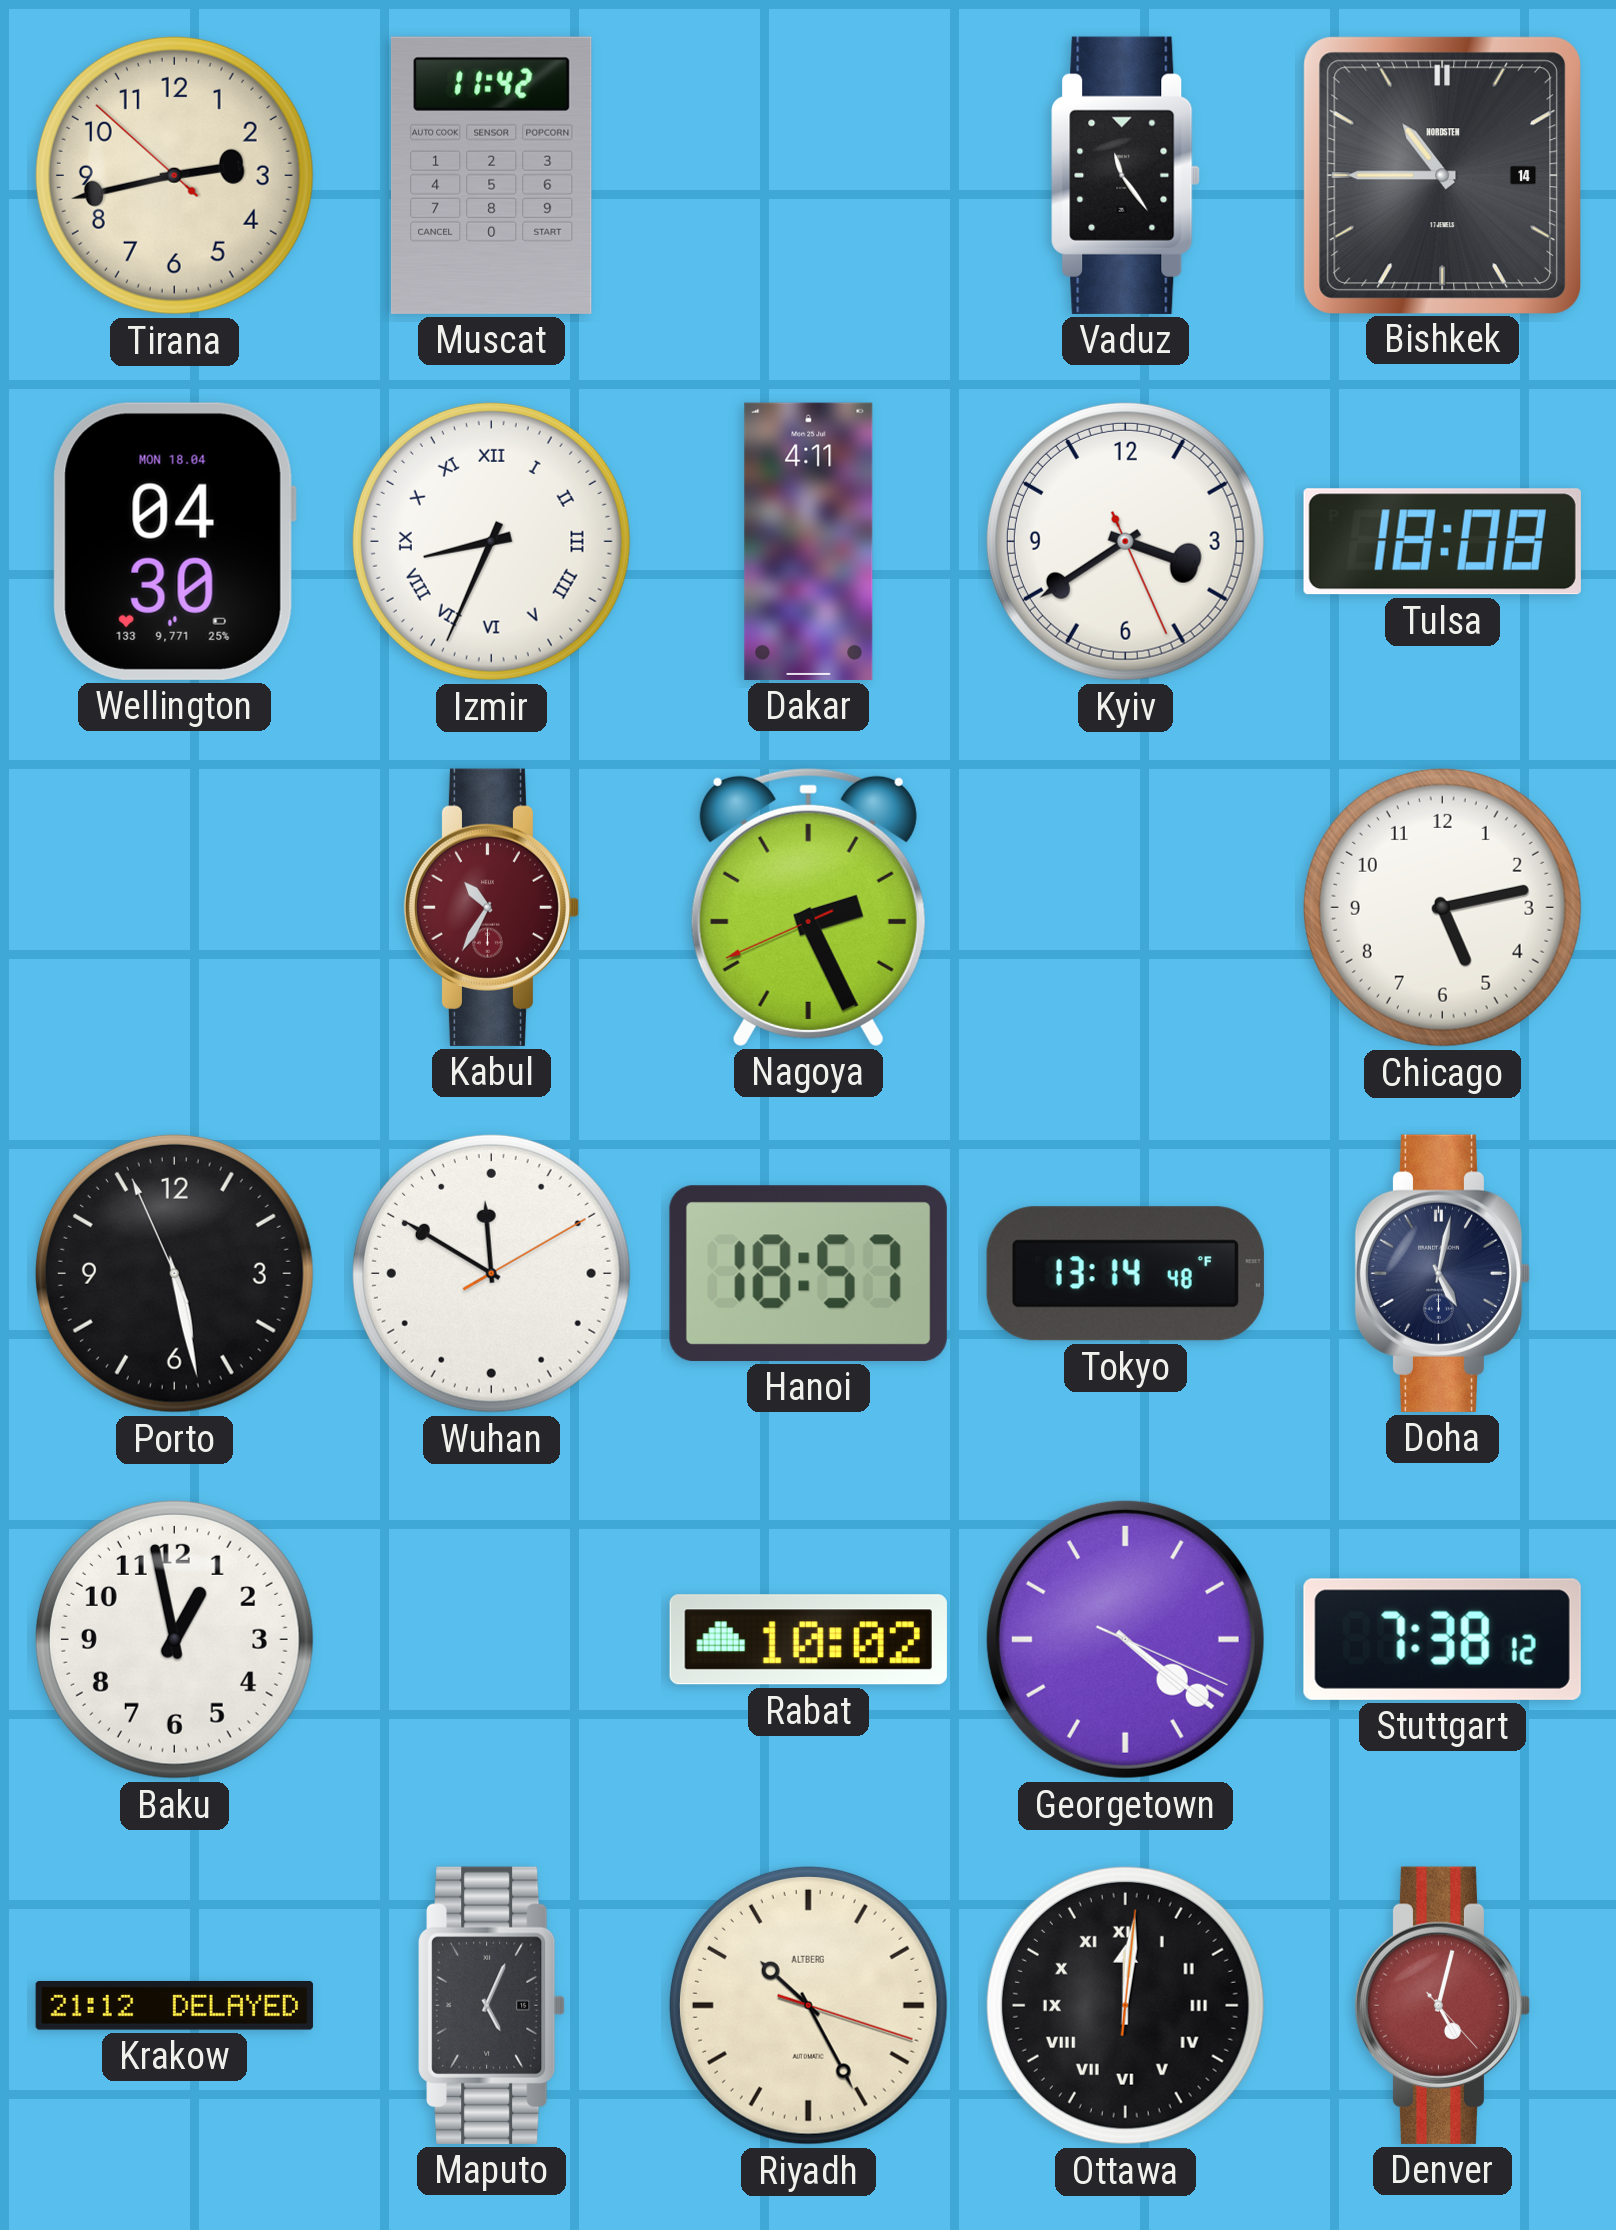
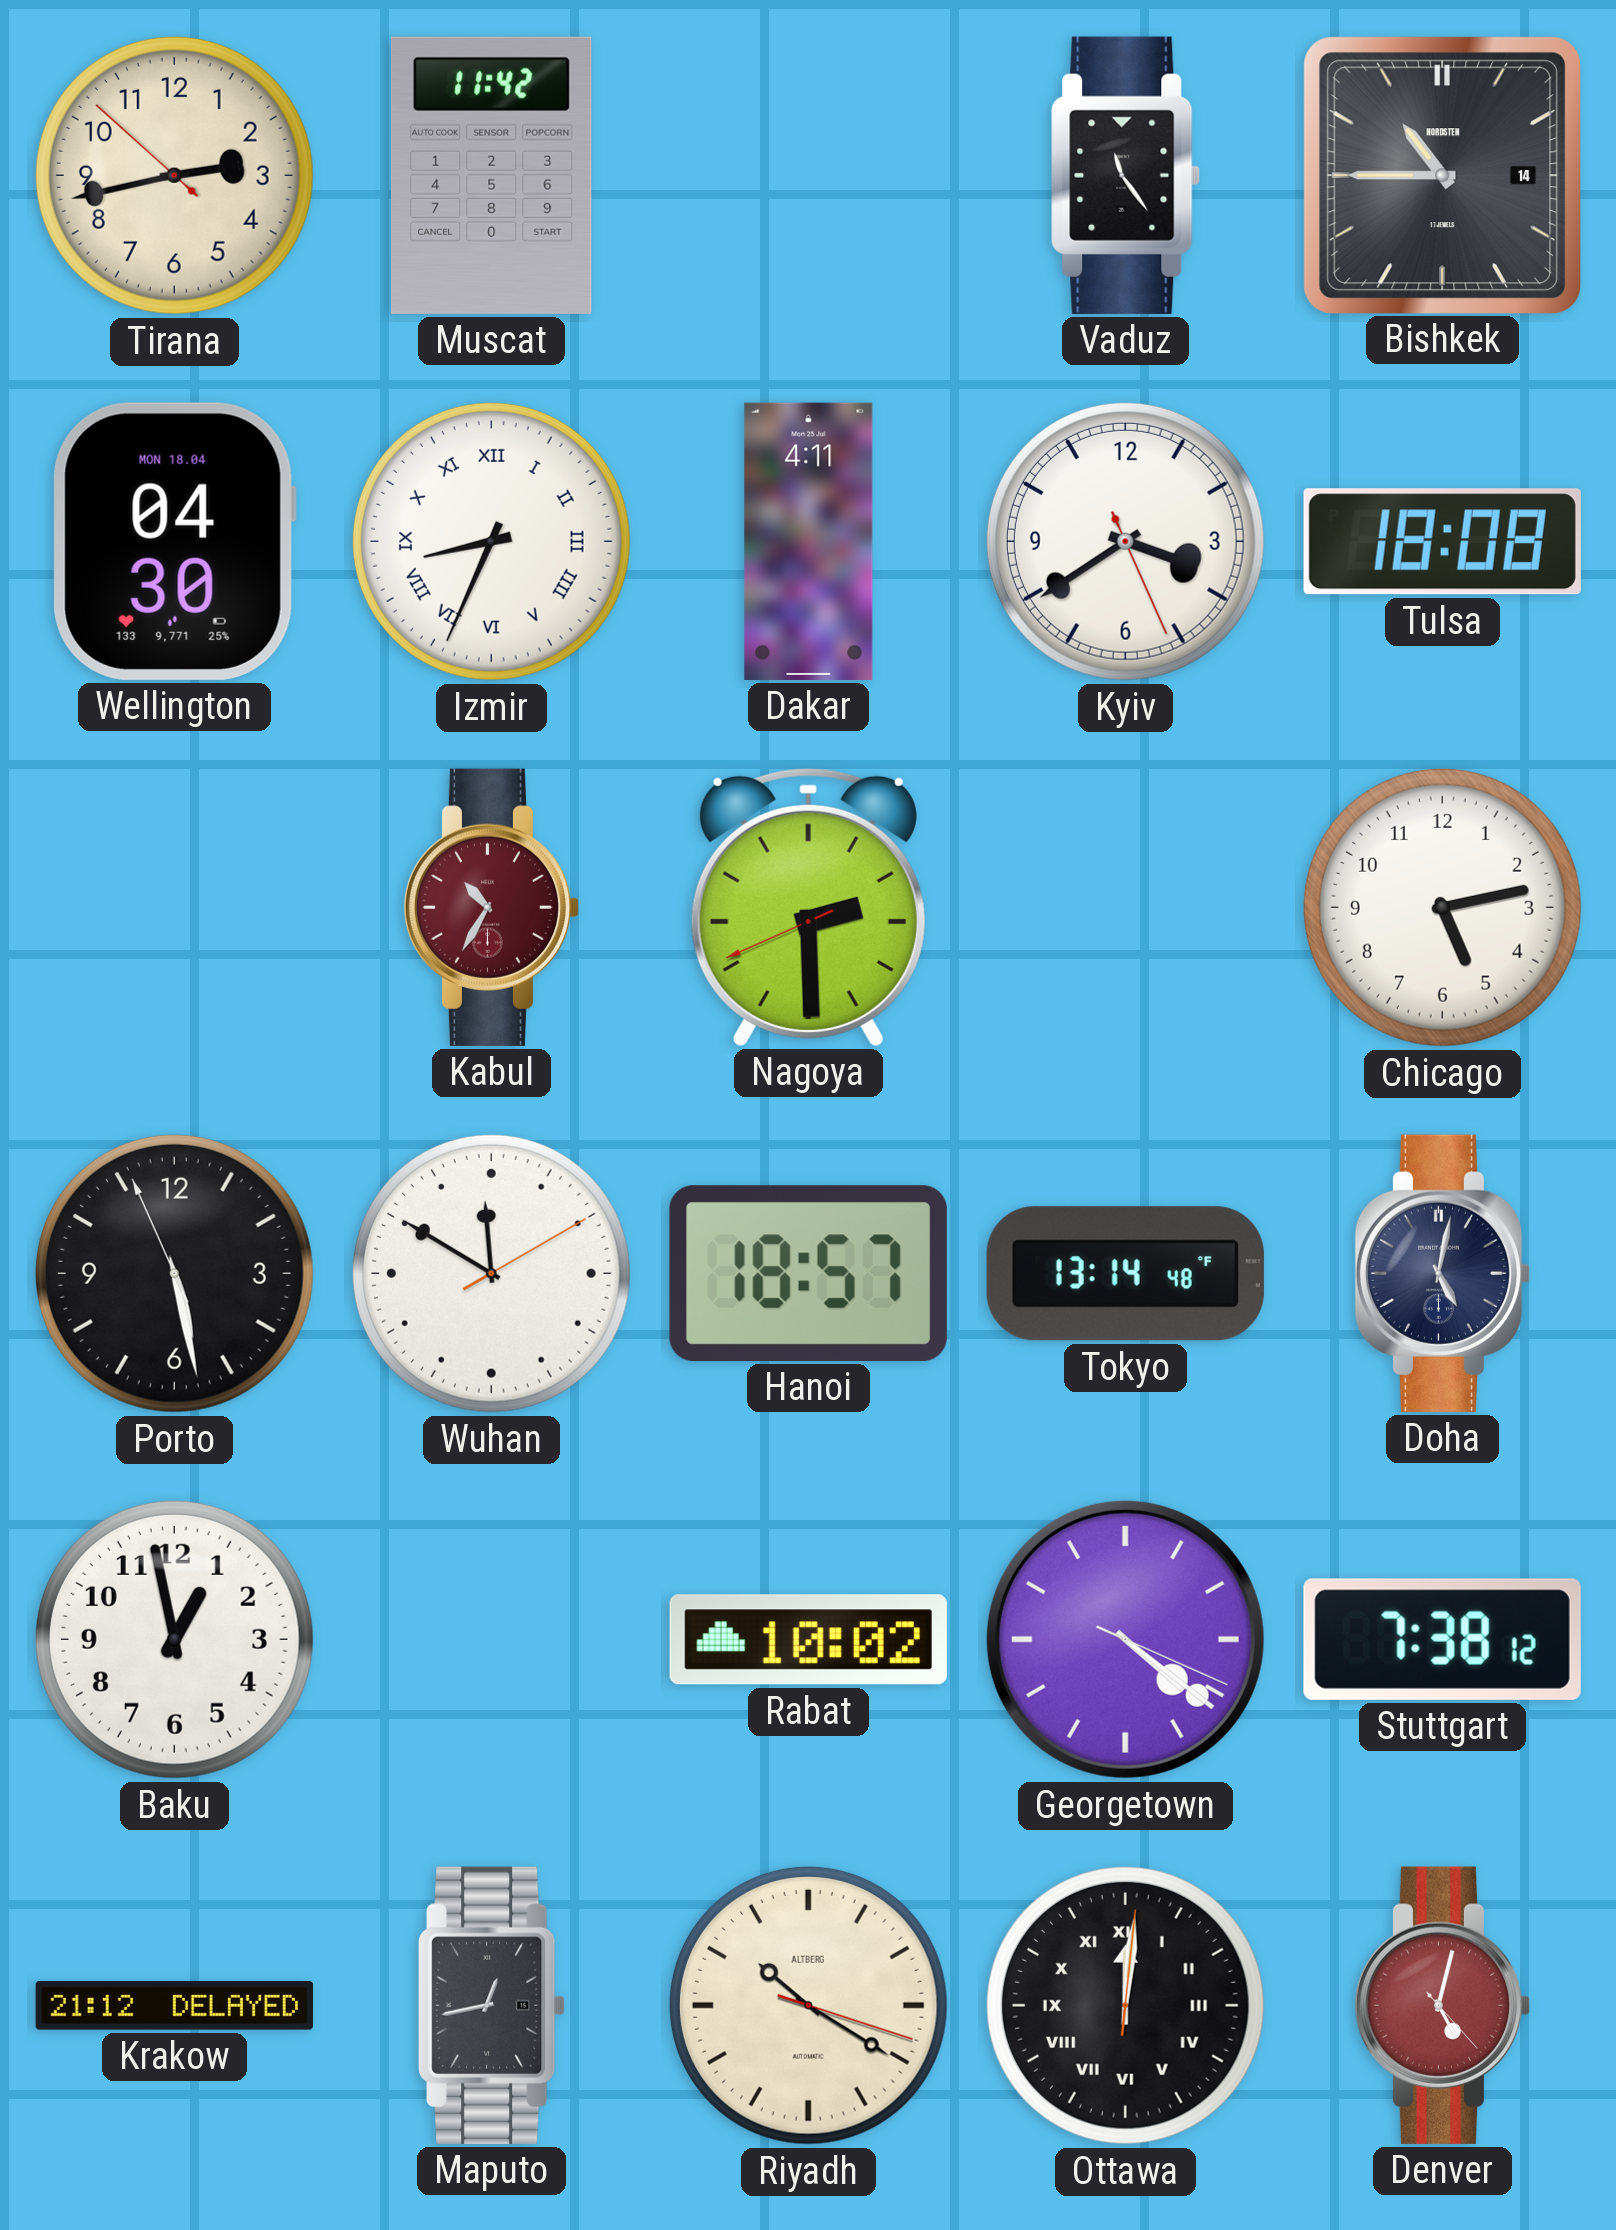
Nagoya: 2:25 -> 2:29
Maputo: 5:04 -> 12:43
Riyadh: 10:25 -> 10:20
